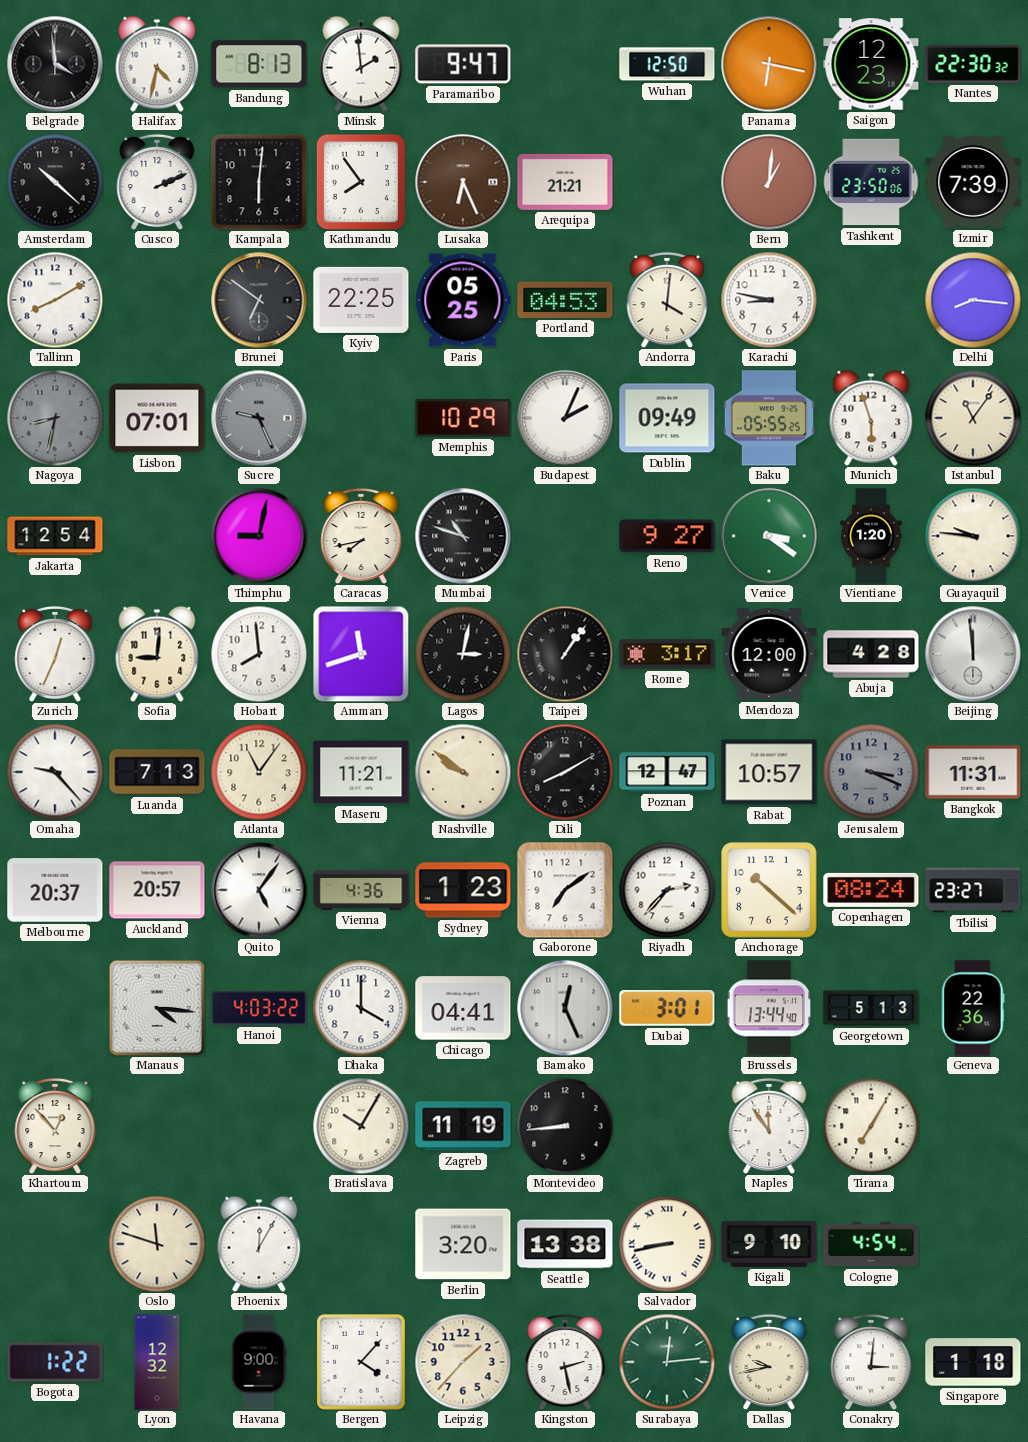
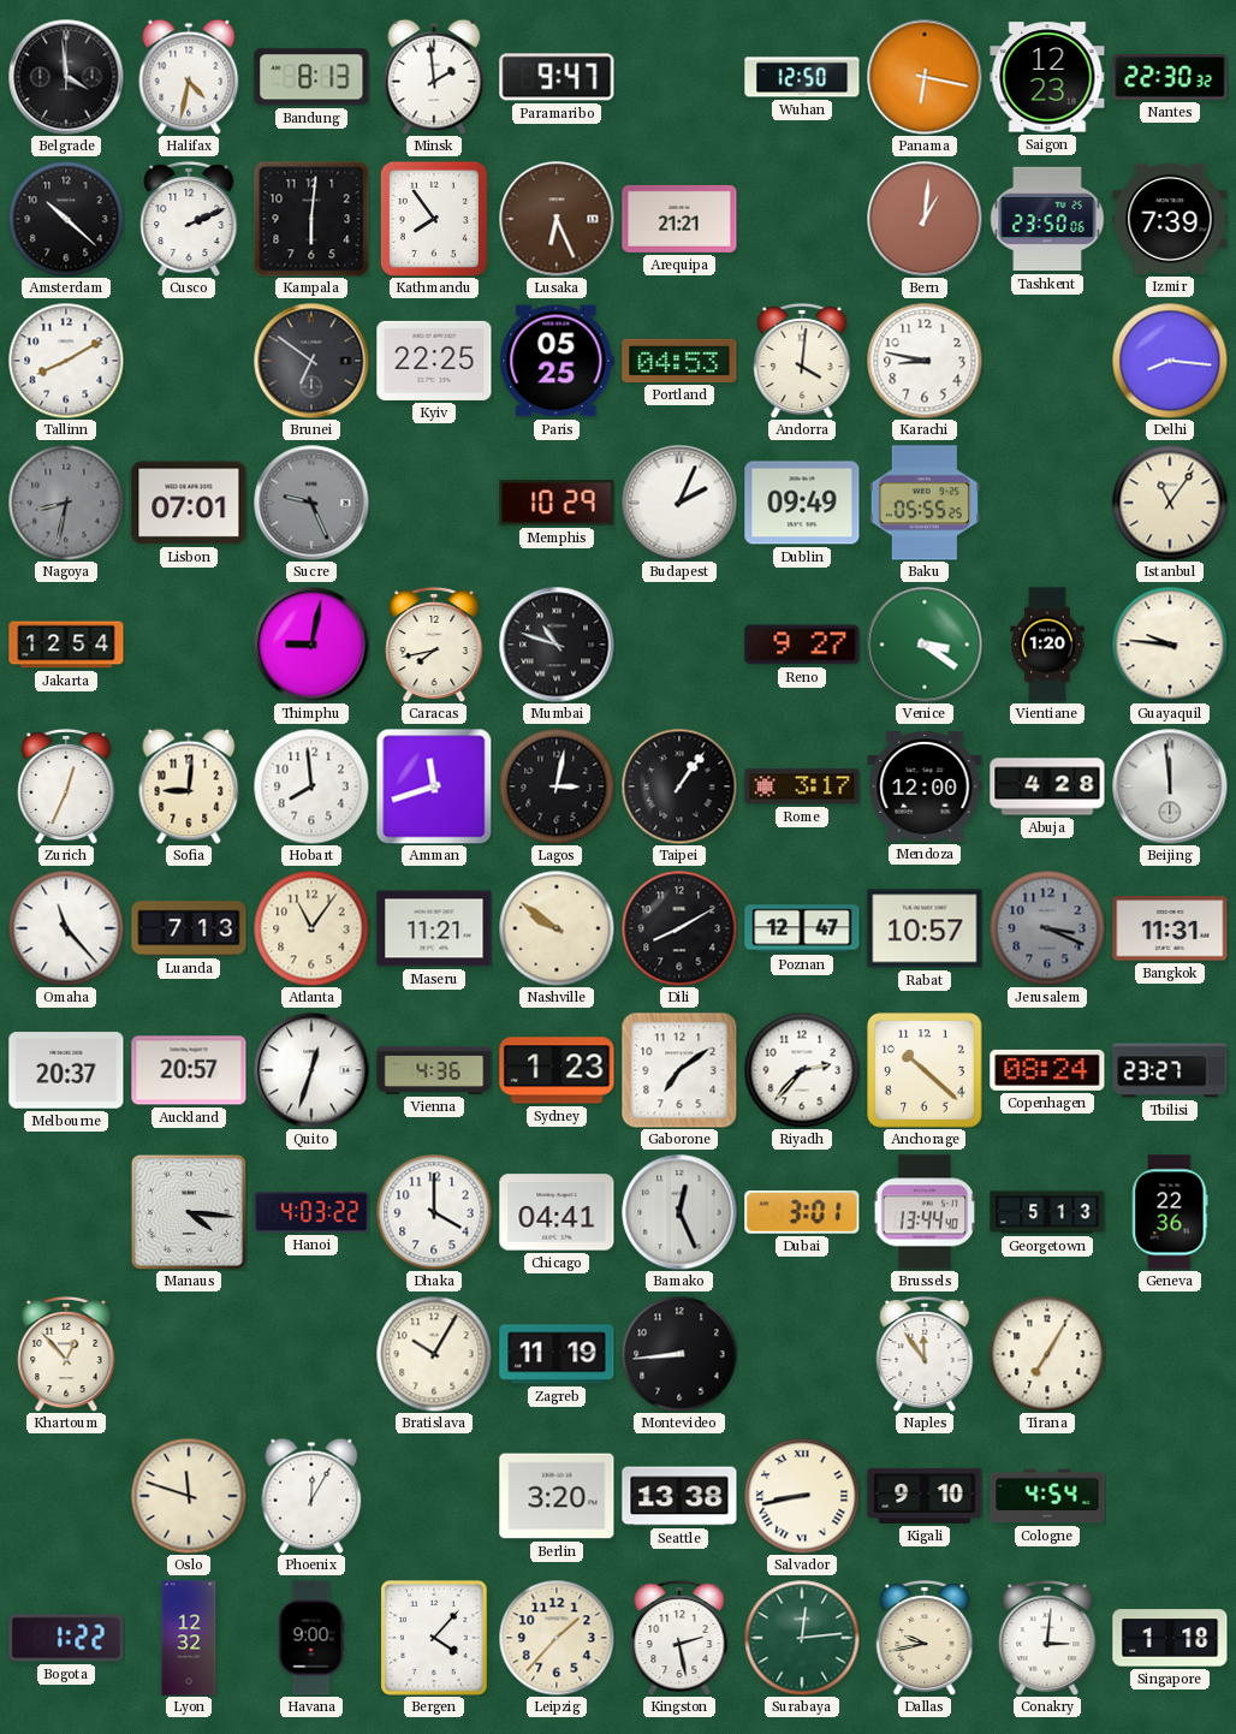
Munich: 5:57 -> none
Omaha: 9:23 -> 11:23
Quito: 5:06 -> 12:33
